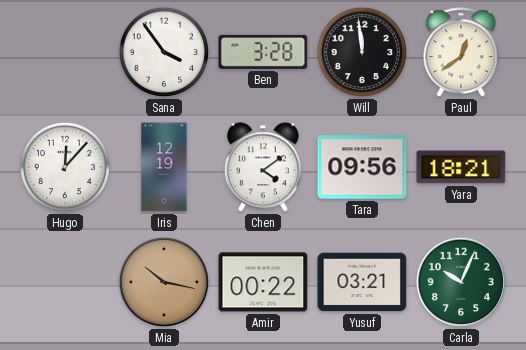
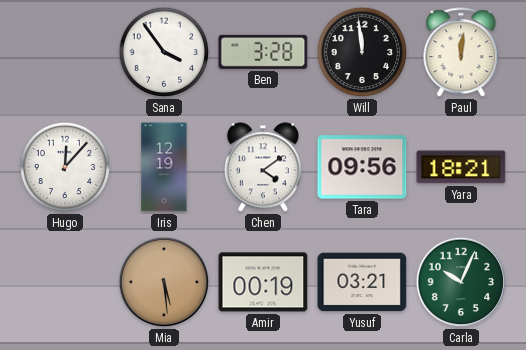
Paul: 12:39 -> 12:01
Mia: 10:17 -> 5:29
Amir: 00:22 -> 00:19
